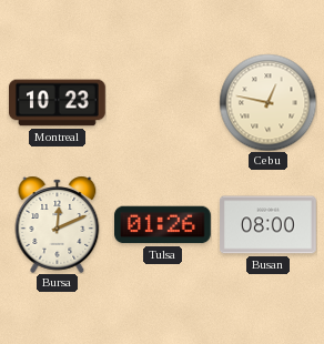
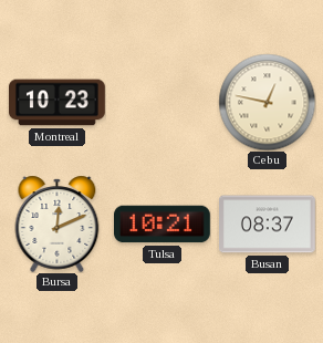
Tulsa: 01:26 -> 10:21
Busan: 08:00 -> 08:37
